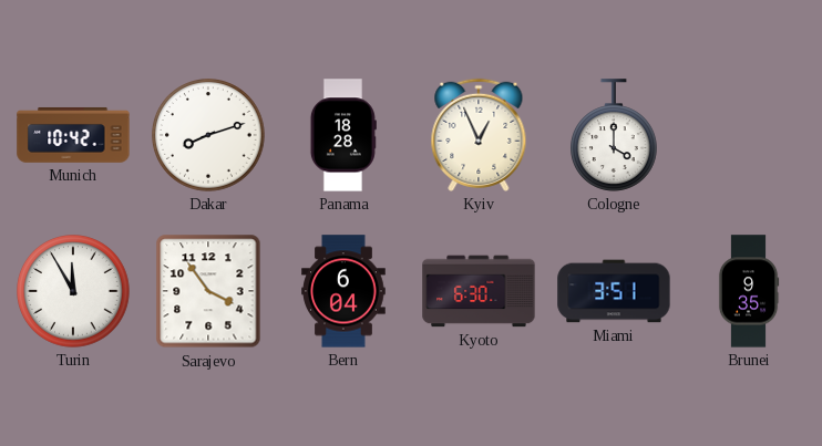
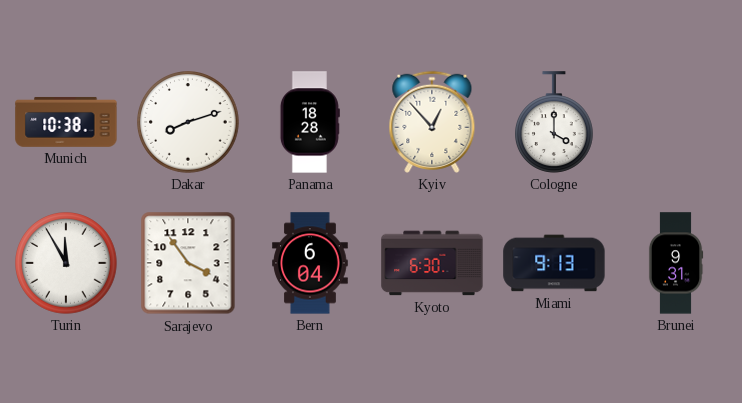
Munich: 10:42 -> 10:38
Kyiv: 12:56 -> 12:53
Miami: 3:51 -> 9:13
Brunei: 9:35 -> 9:31
